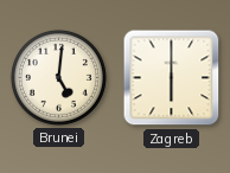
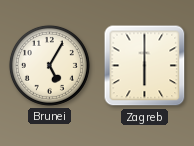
Brunei: 5:01 -> 5:05
